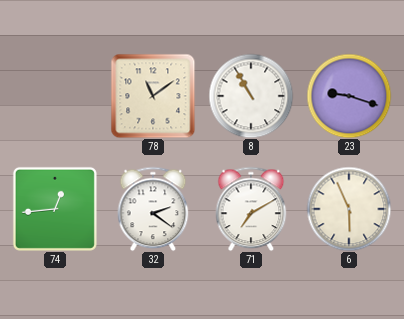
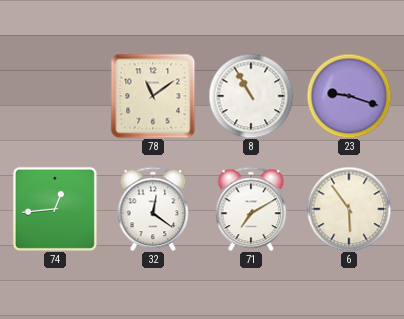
32: 2:21 -> 12:21
6: 5:56 -> 5:54
